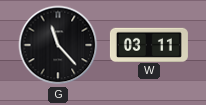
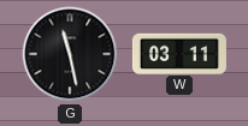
G: 11:23 -> 11:28
